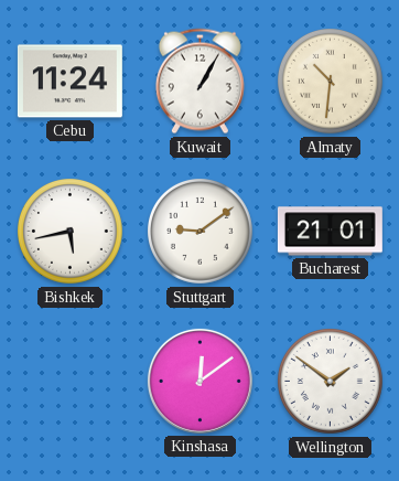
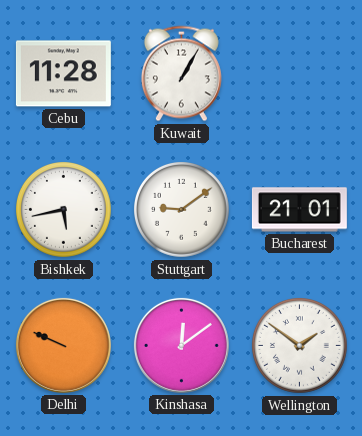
Cebu: 11:24 -> 11:28
Almaty: 10:31 -> none
Delhi: none -> 9:49
